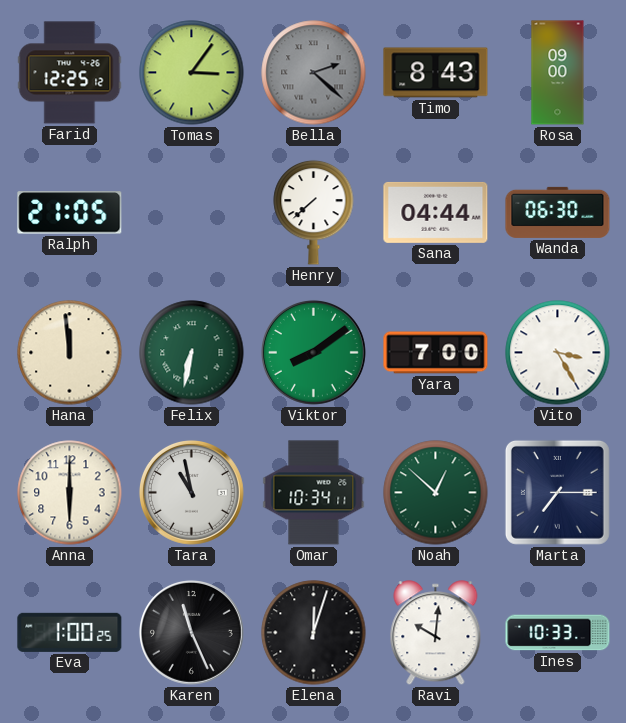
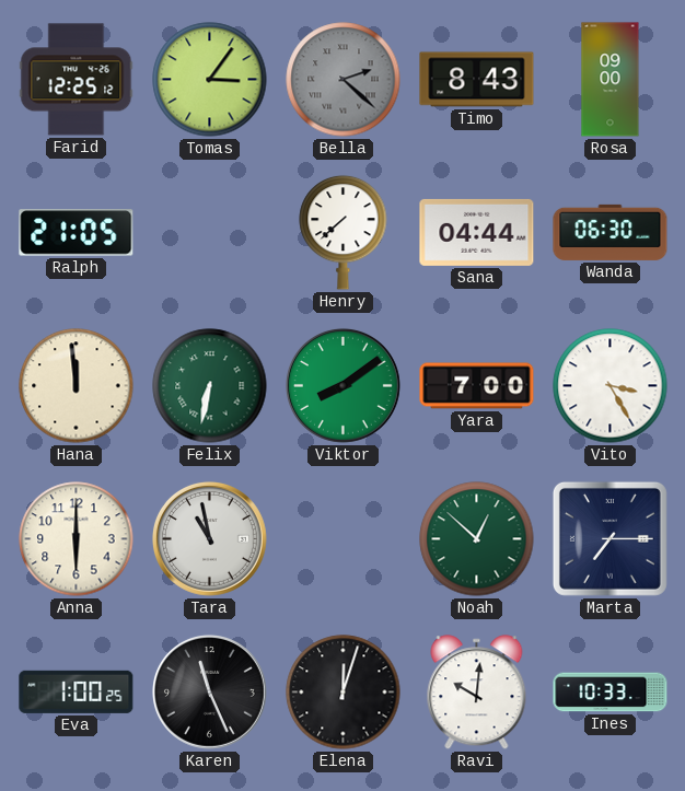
Omar: 10:34 -> none
